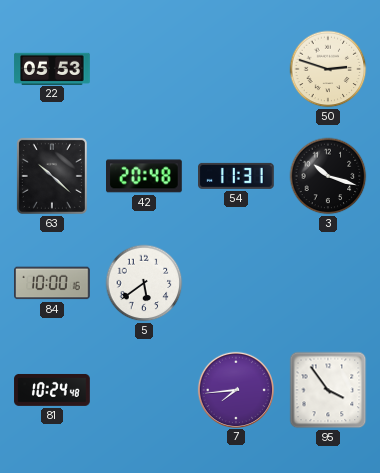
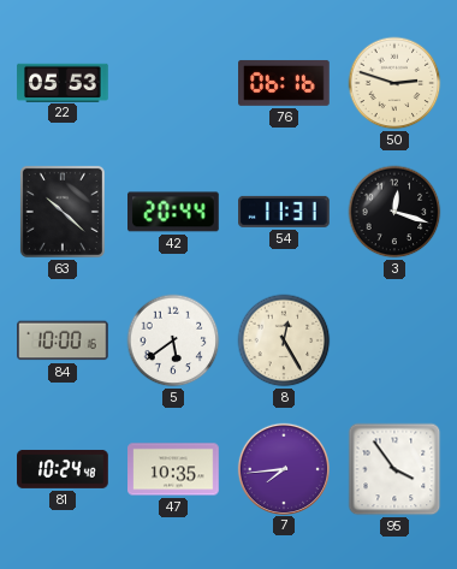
76: none -> 06:16
42: 20:48 -> 20:44
3: 10:18 -> 12:18
8: none -> 12:25
47: none -> 10:35
